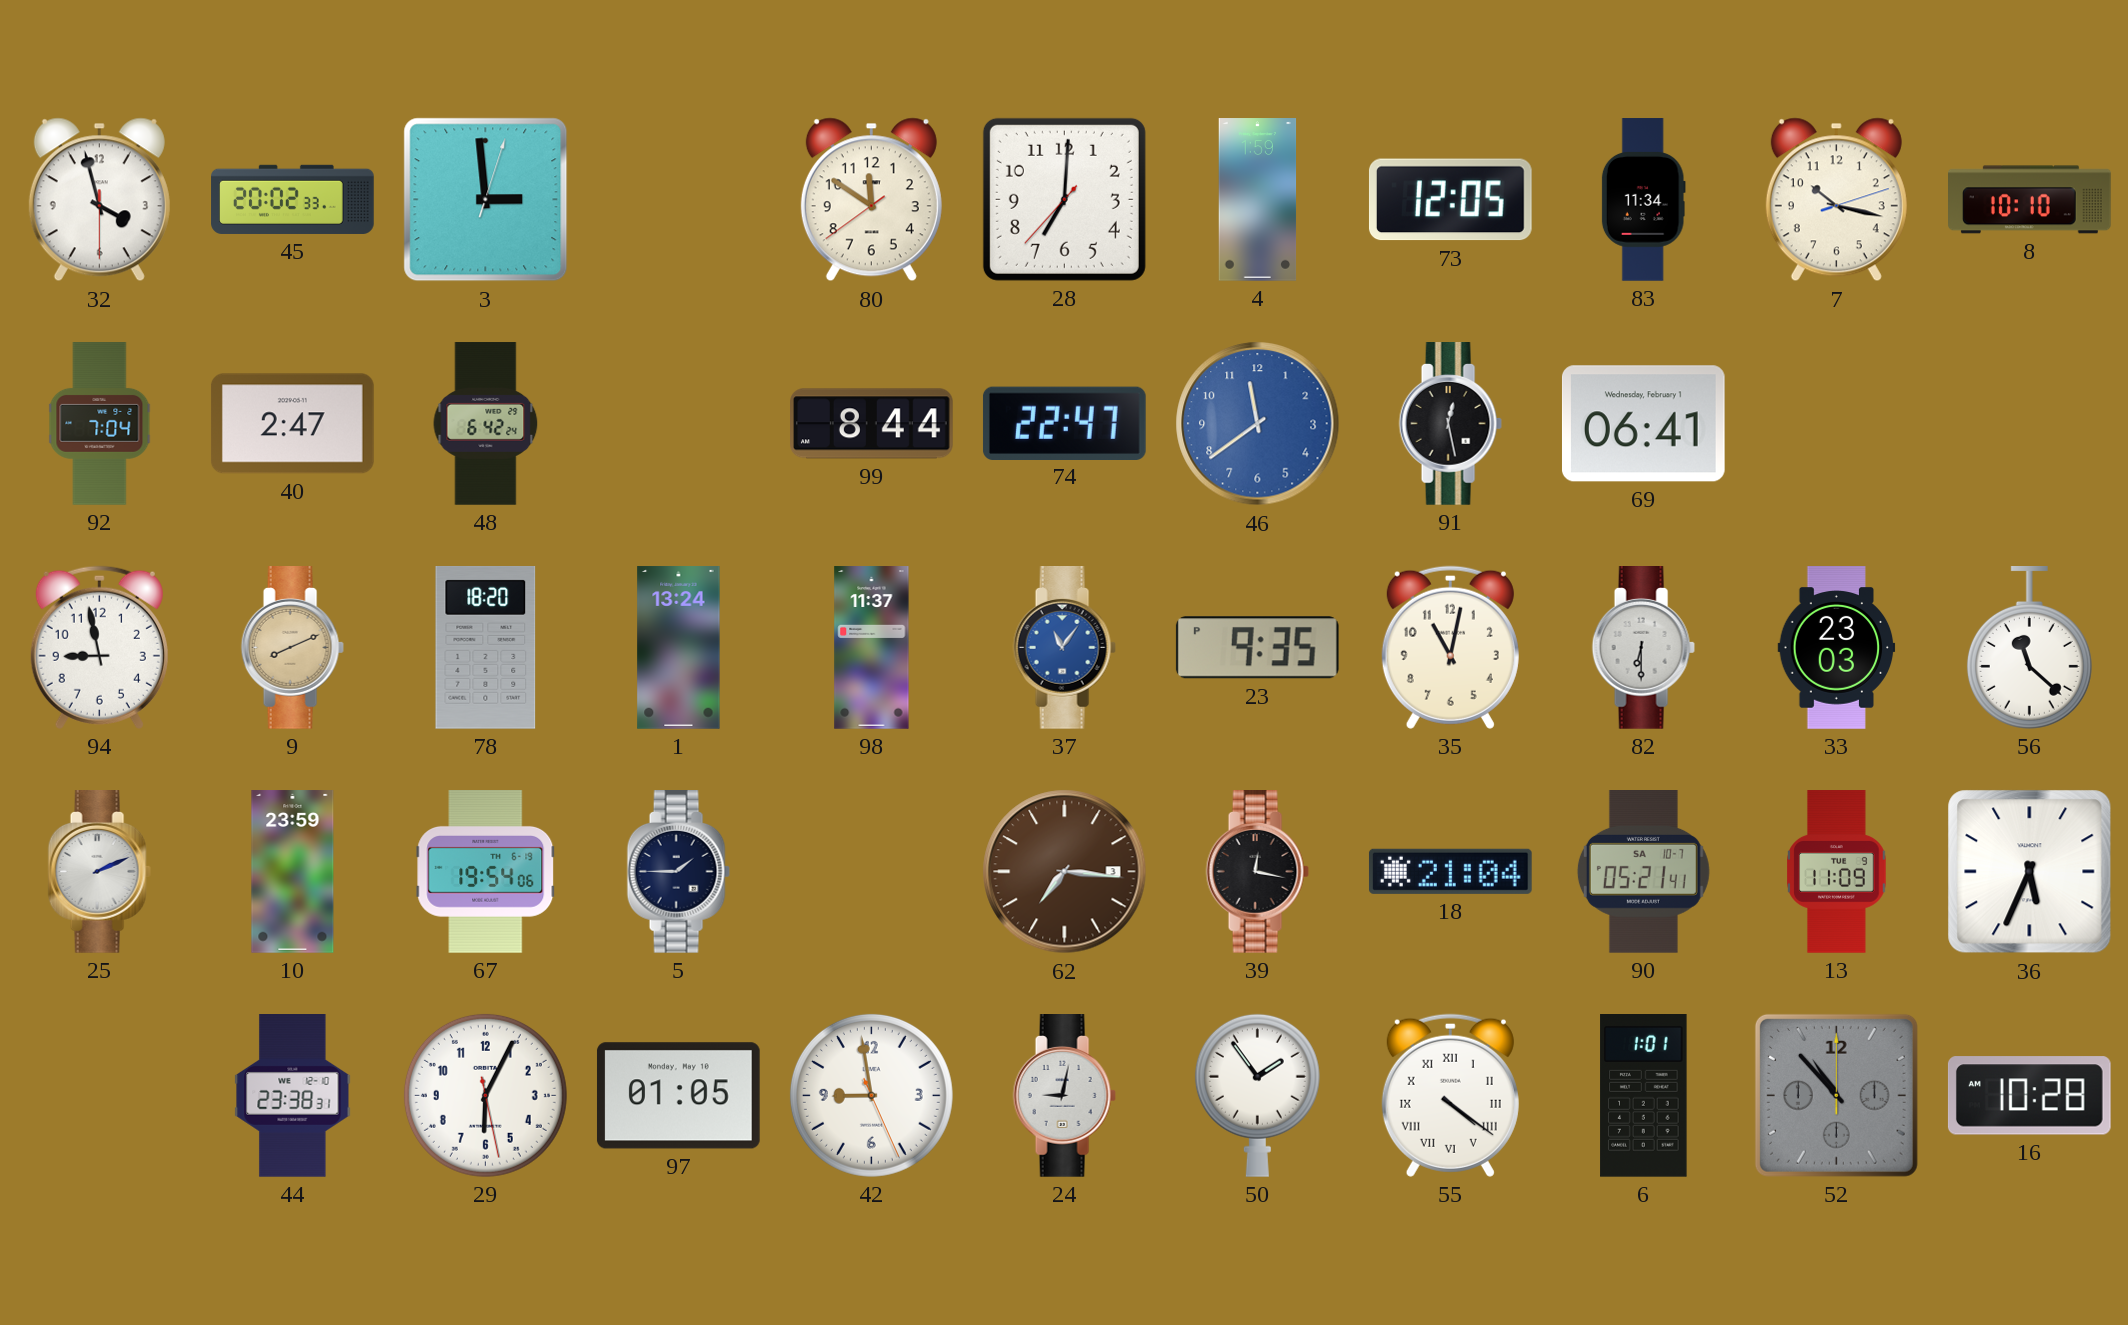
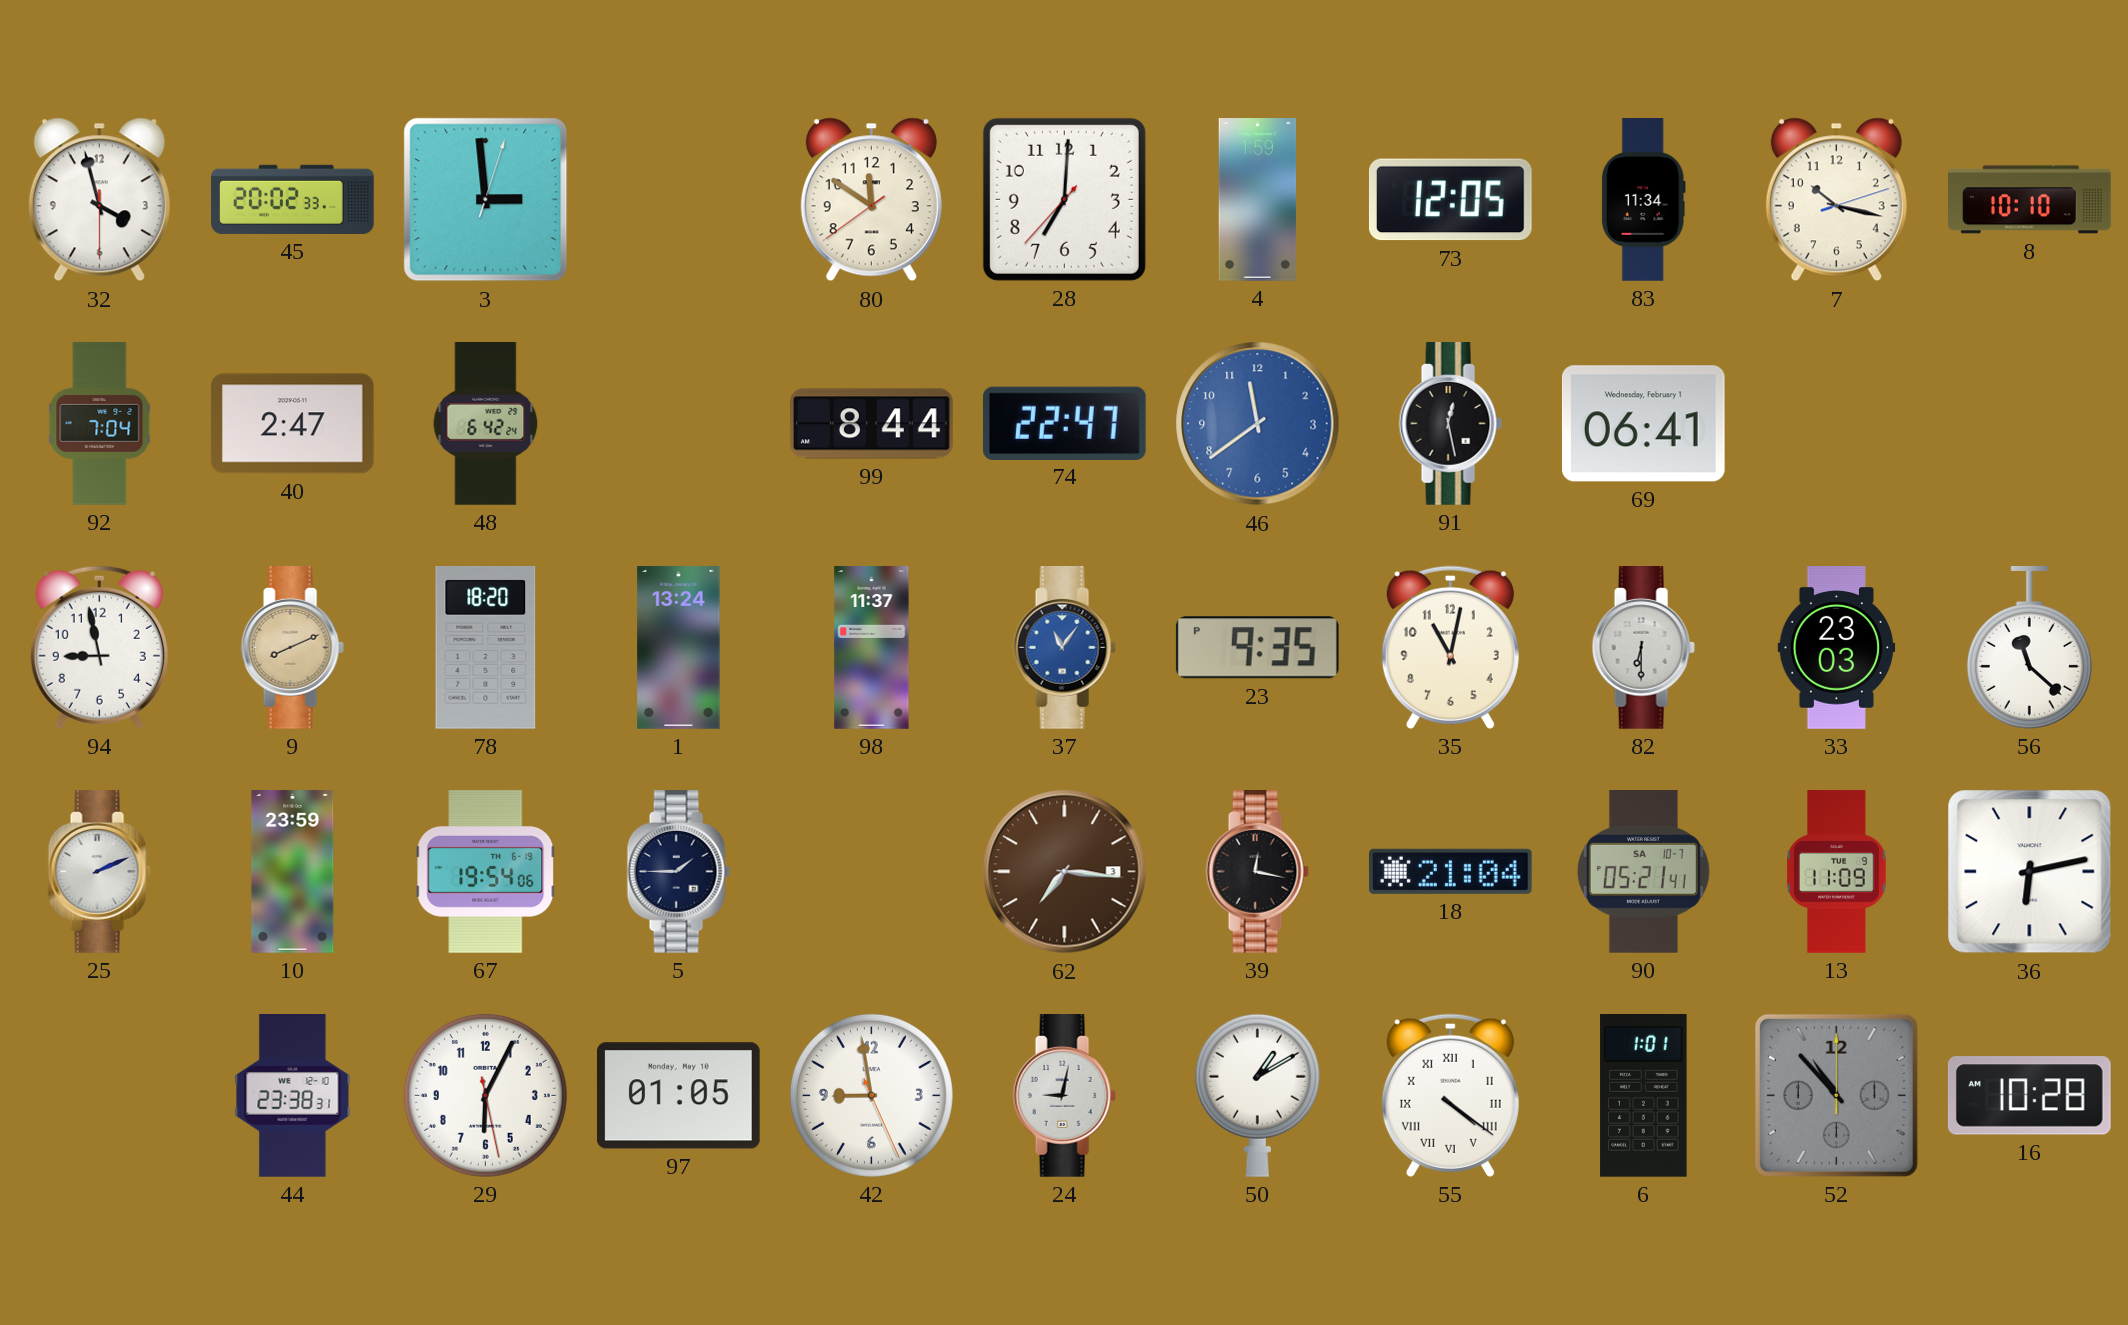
36: 5:34 -> 6:13
50: 1:54 -> 1:10
